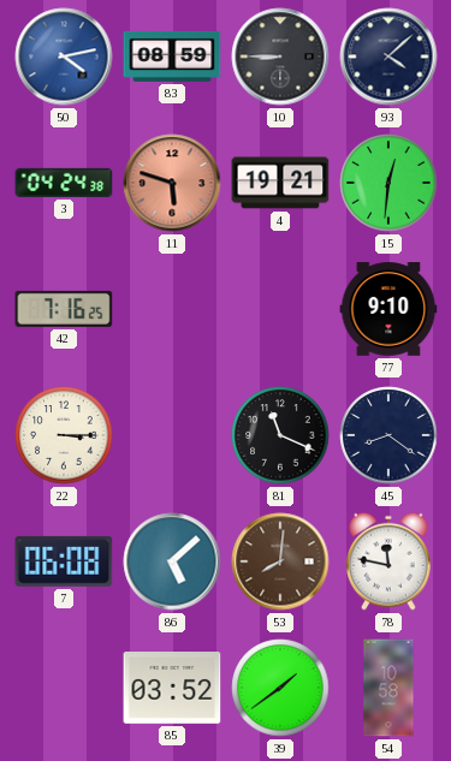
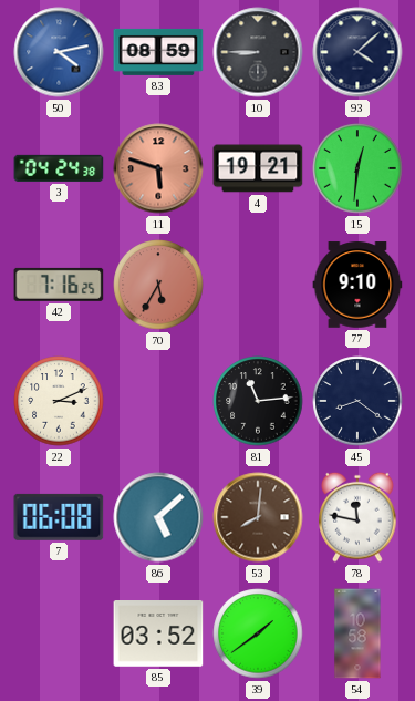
70: none -> 5:35
22: 3:15 -> 3:11
81: 11:19 -> 11:14
